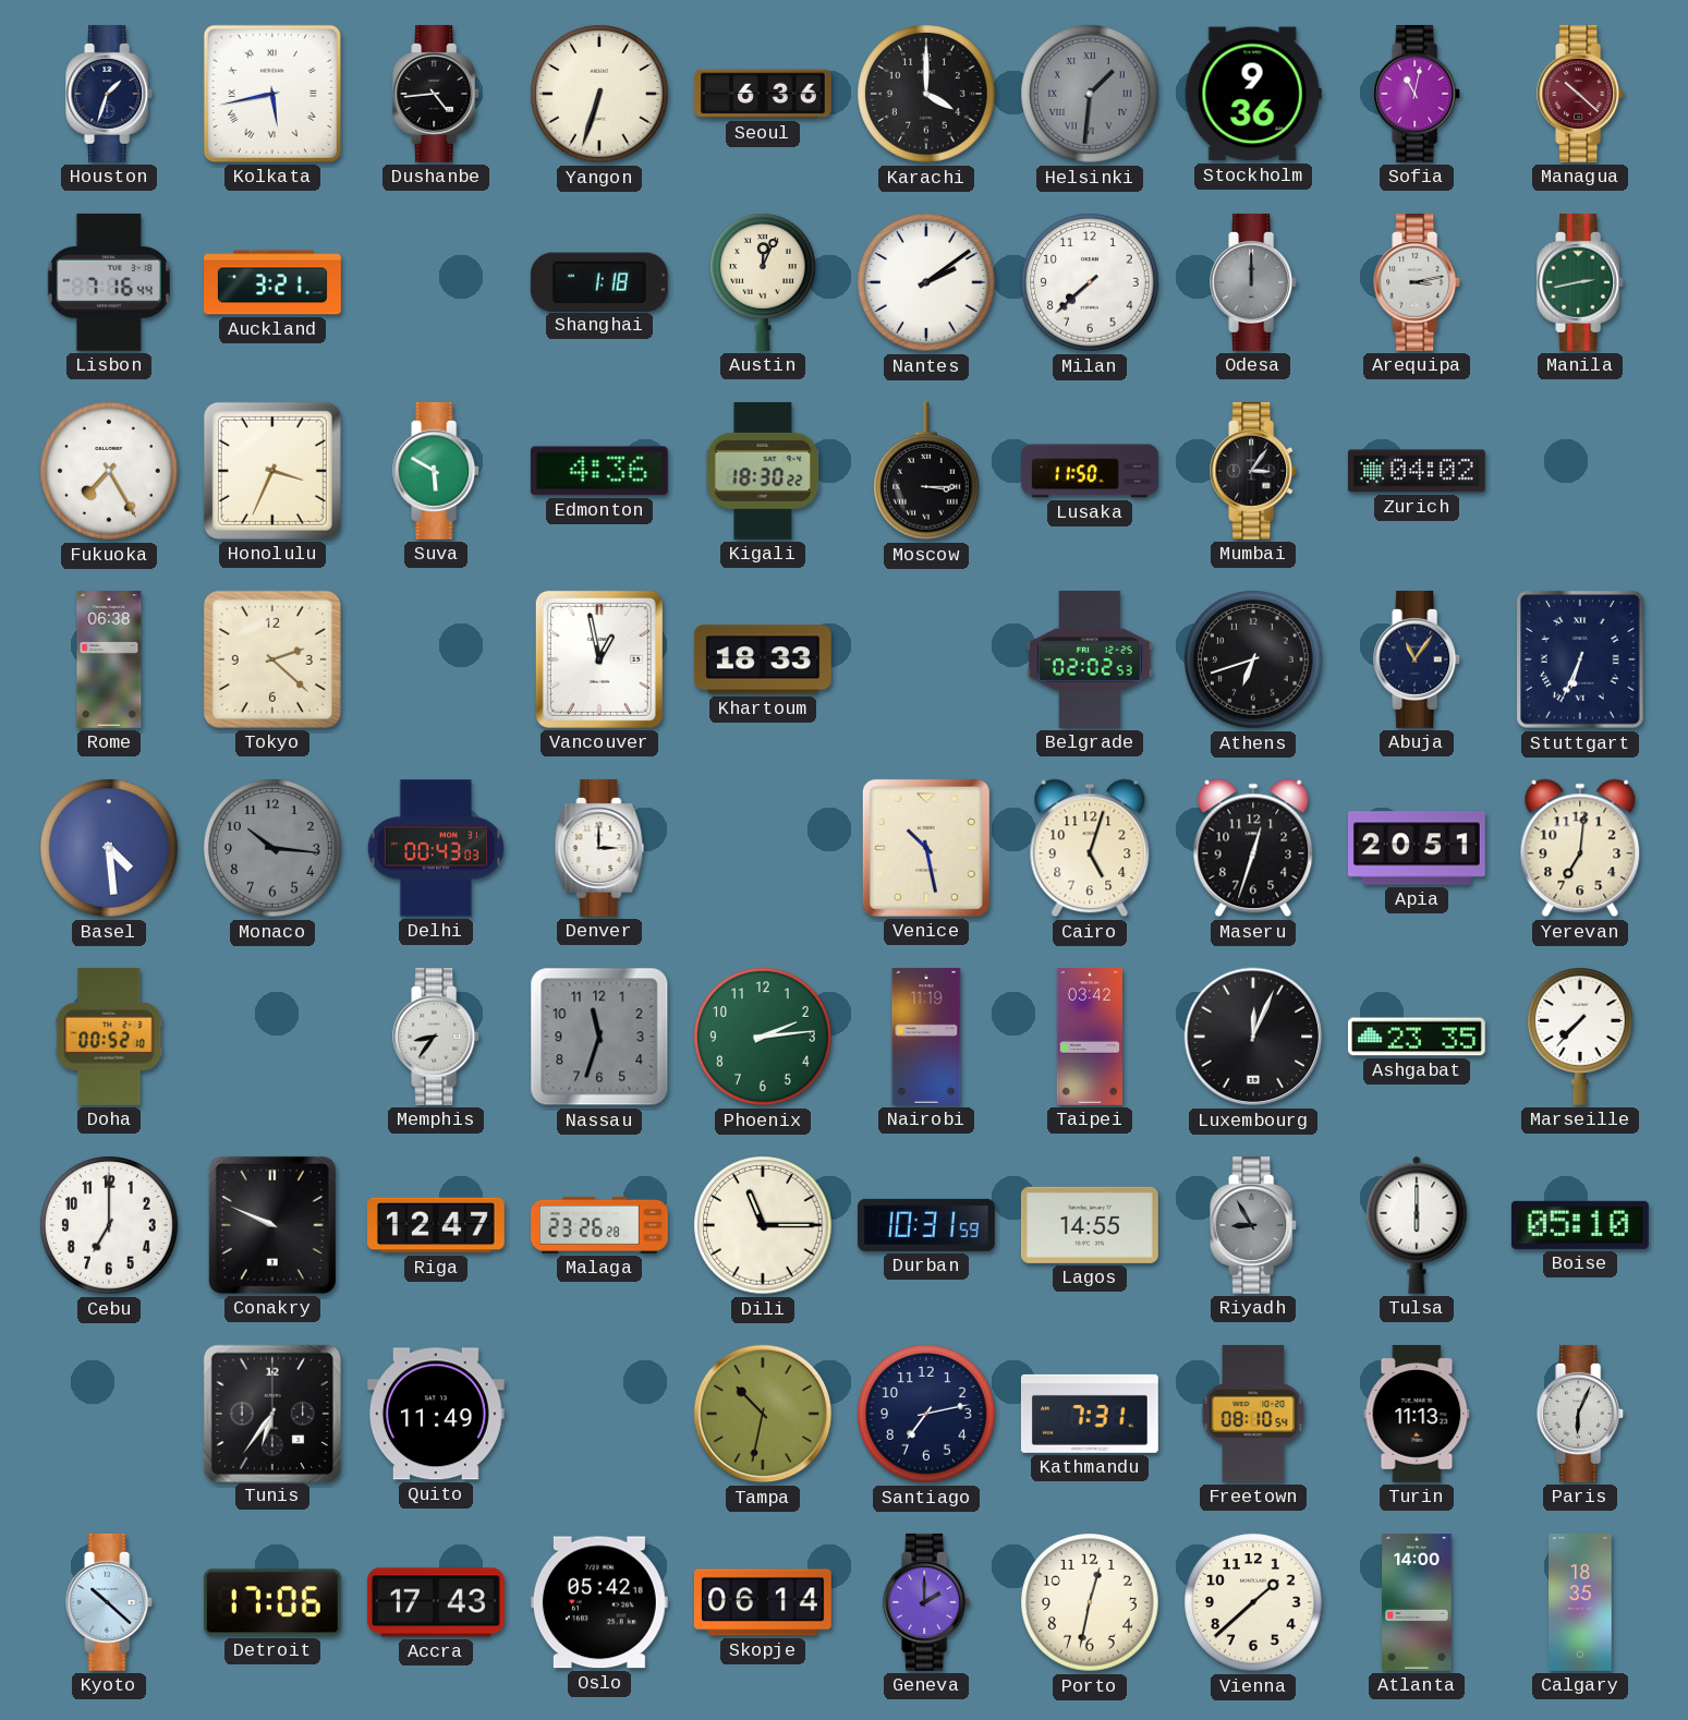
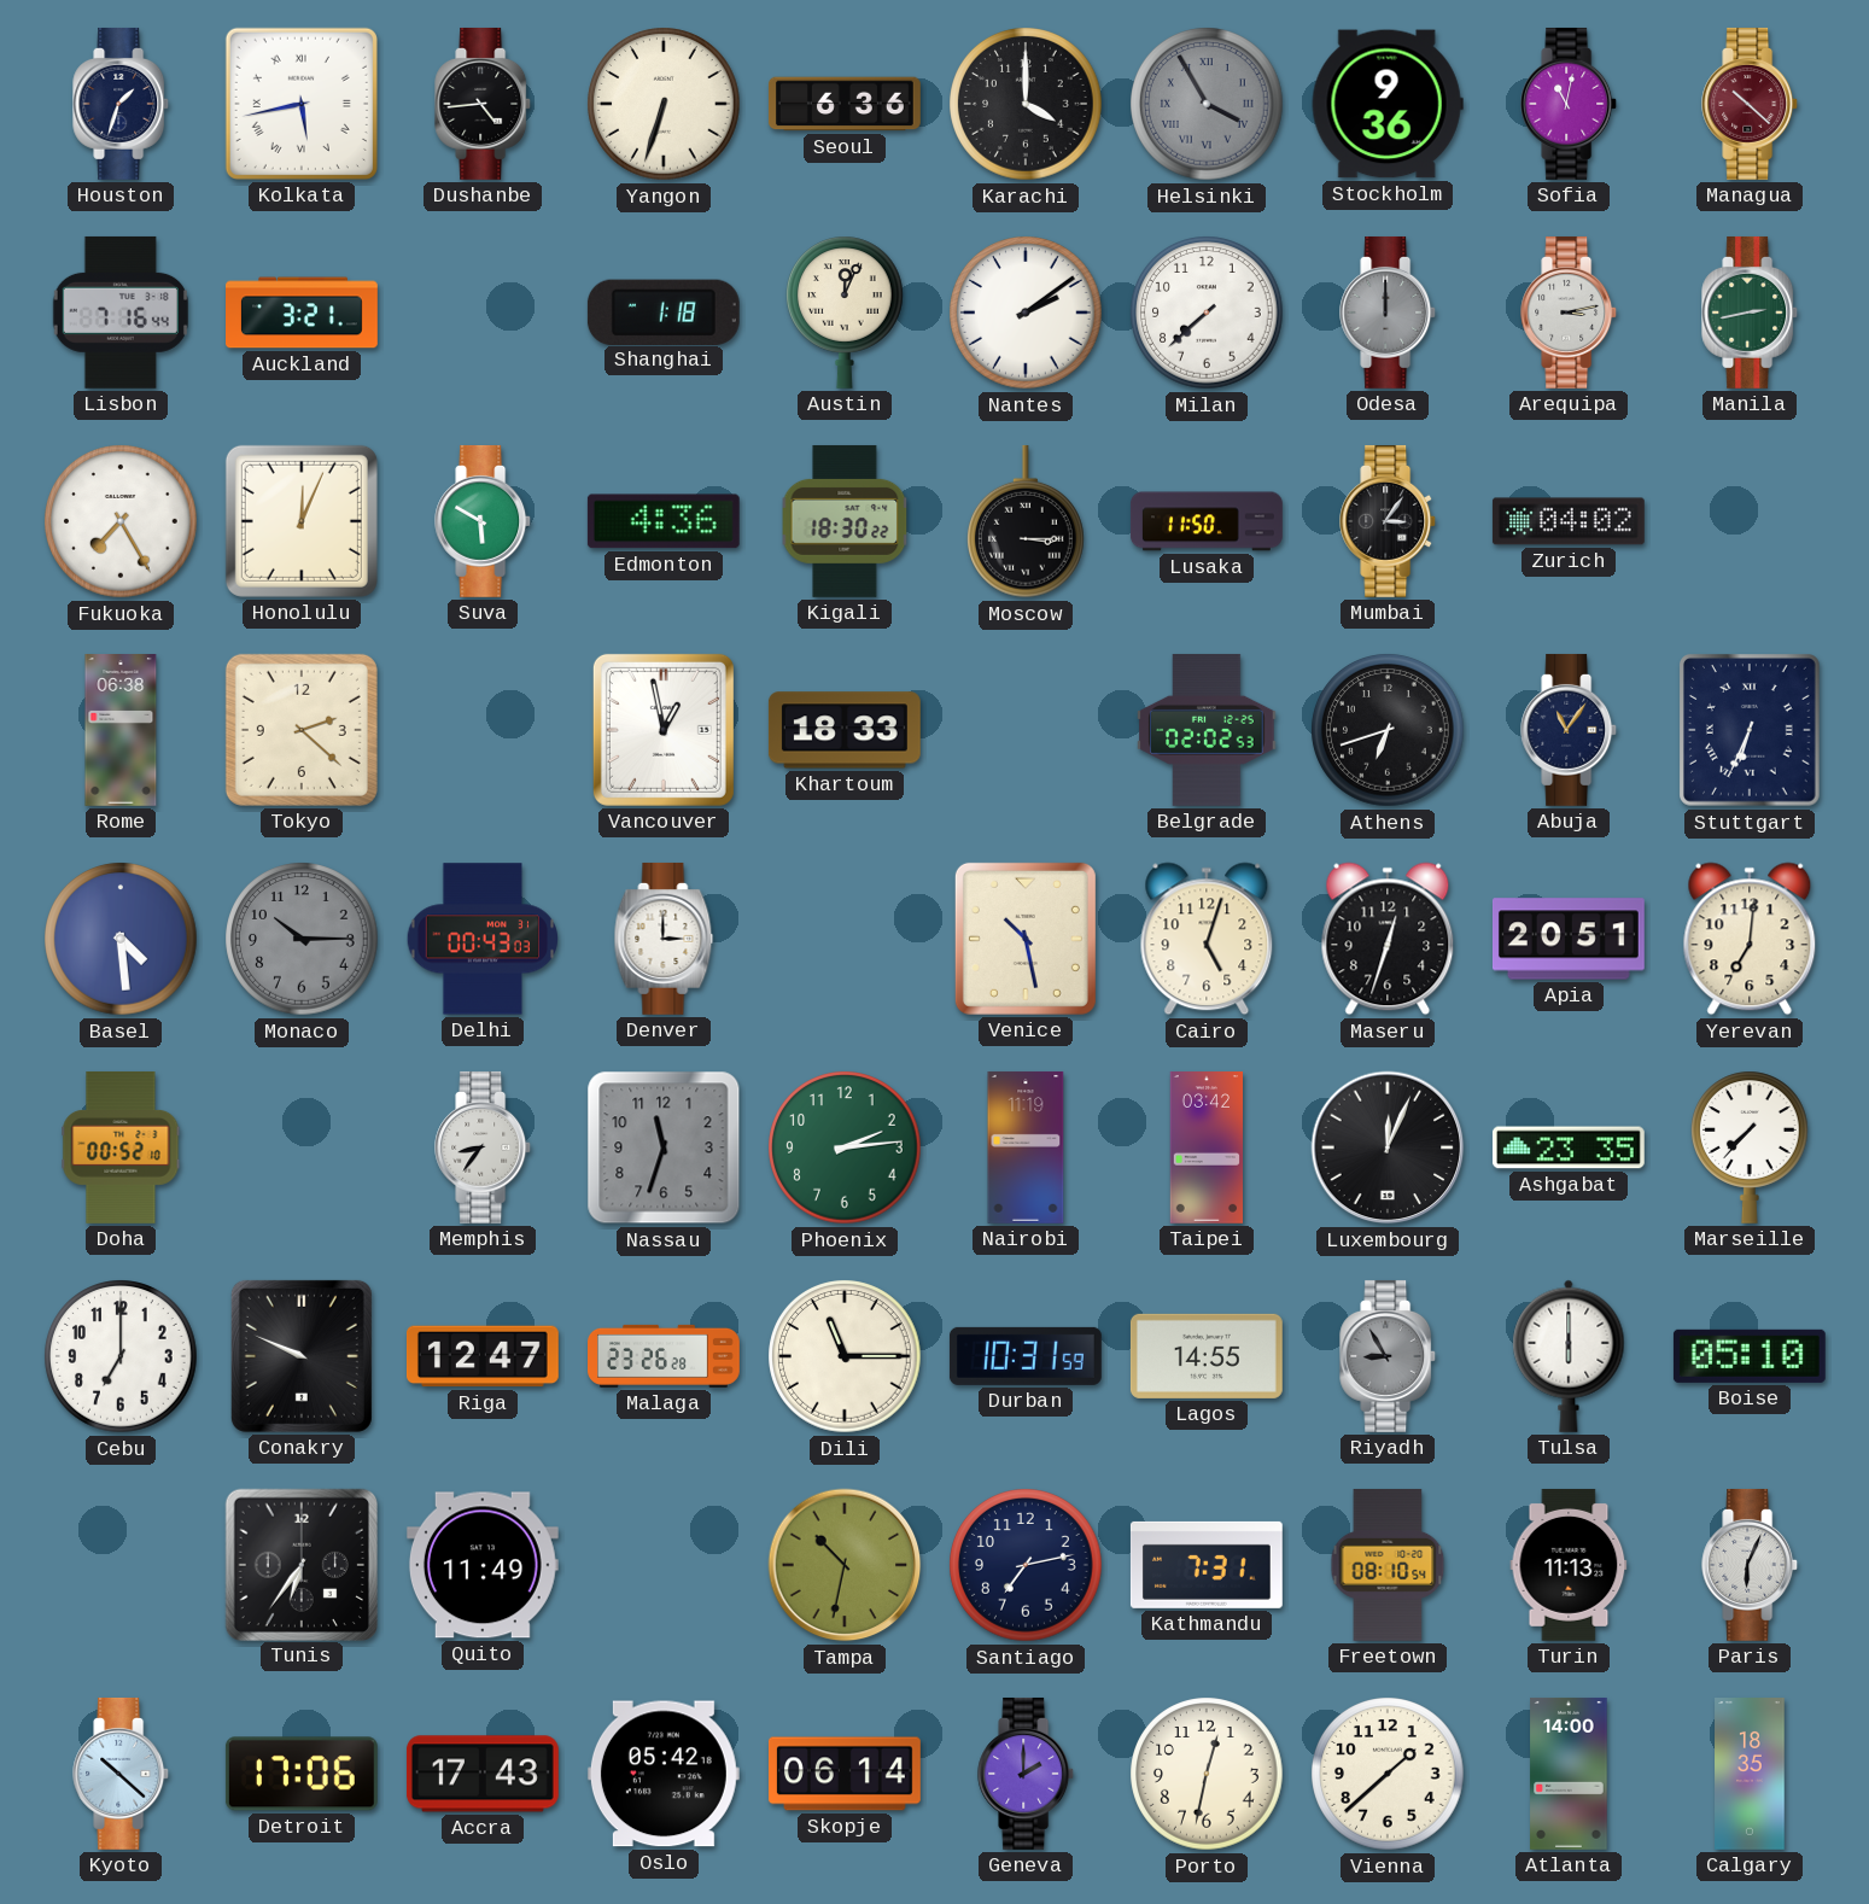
Helsinki: 1:31 -> 3:55
Honolulu: 3:34 -> 12:04
Monaco: 10:16 -> 10:15
